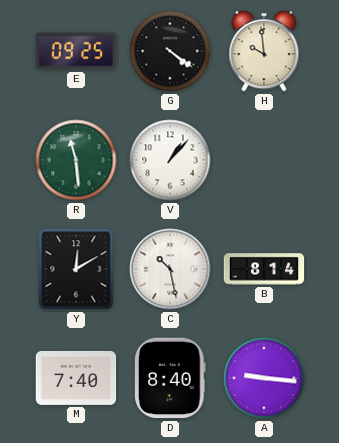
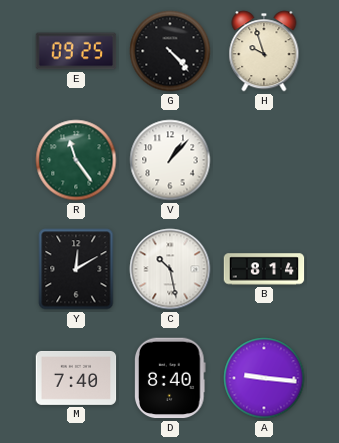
G: 4:21 -> 4:23
H: 9:59 -> 9:57
R: 11:29 -> 11:24
